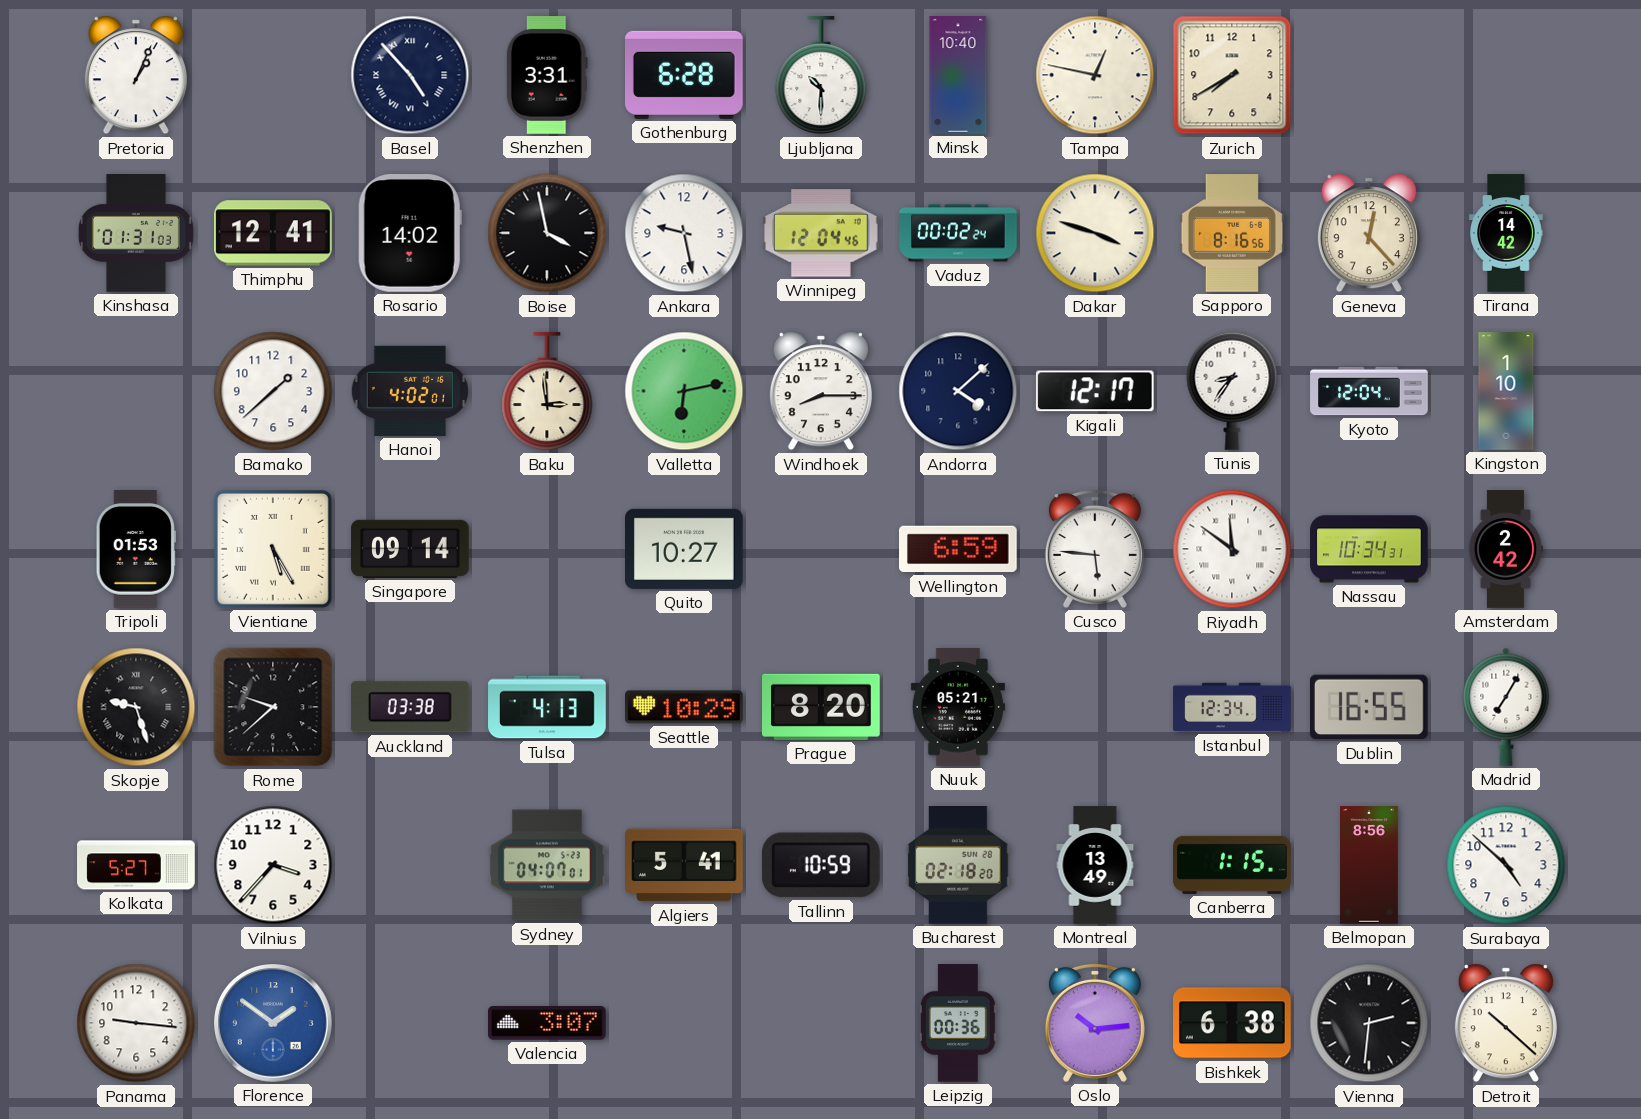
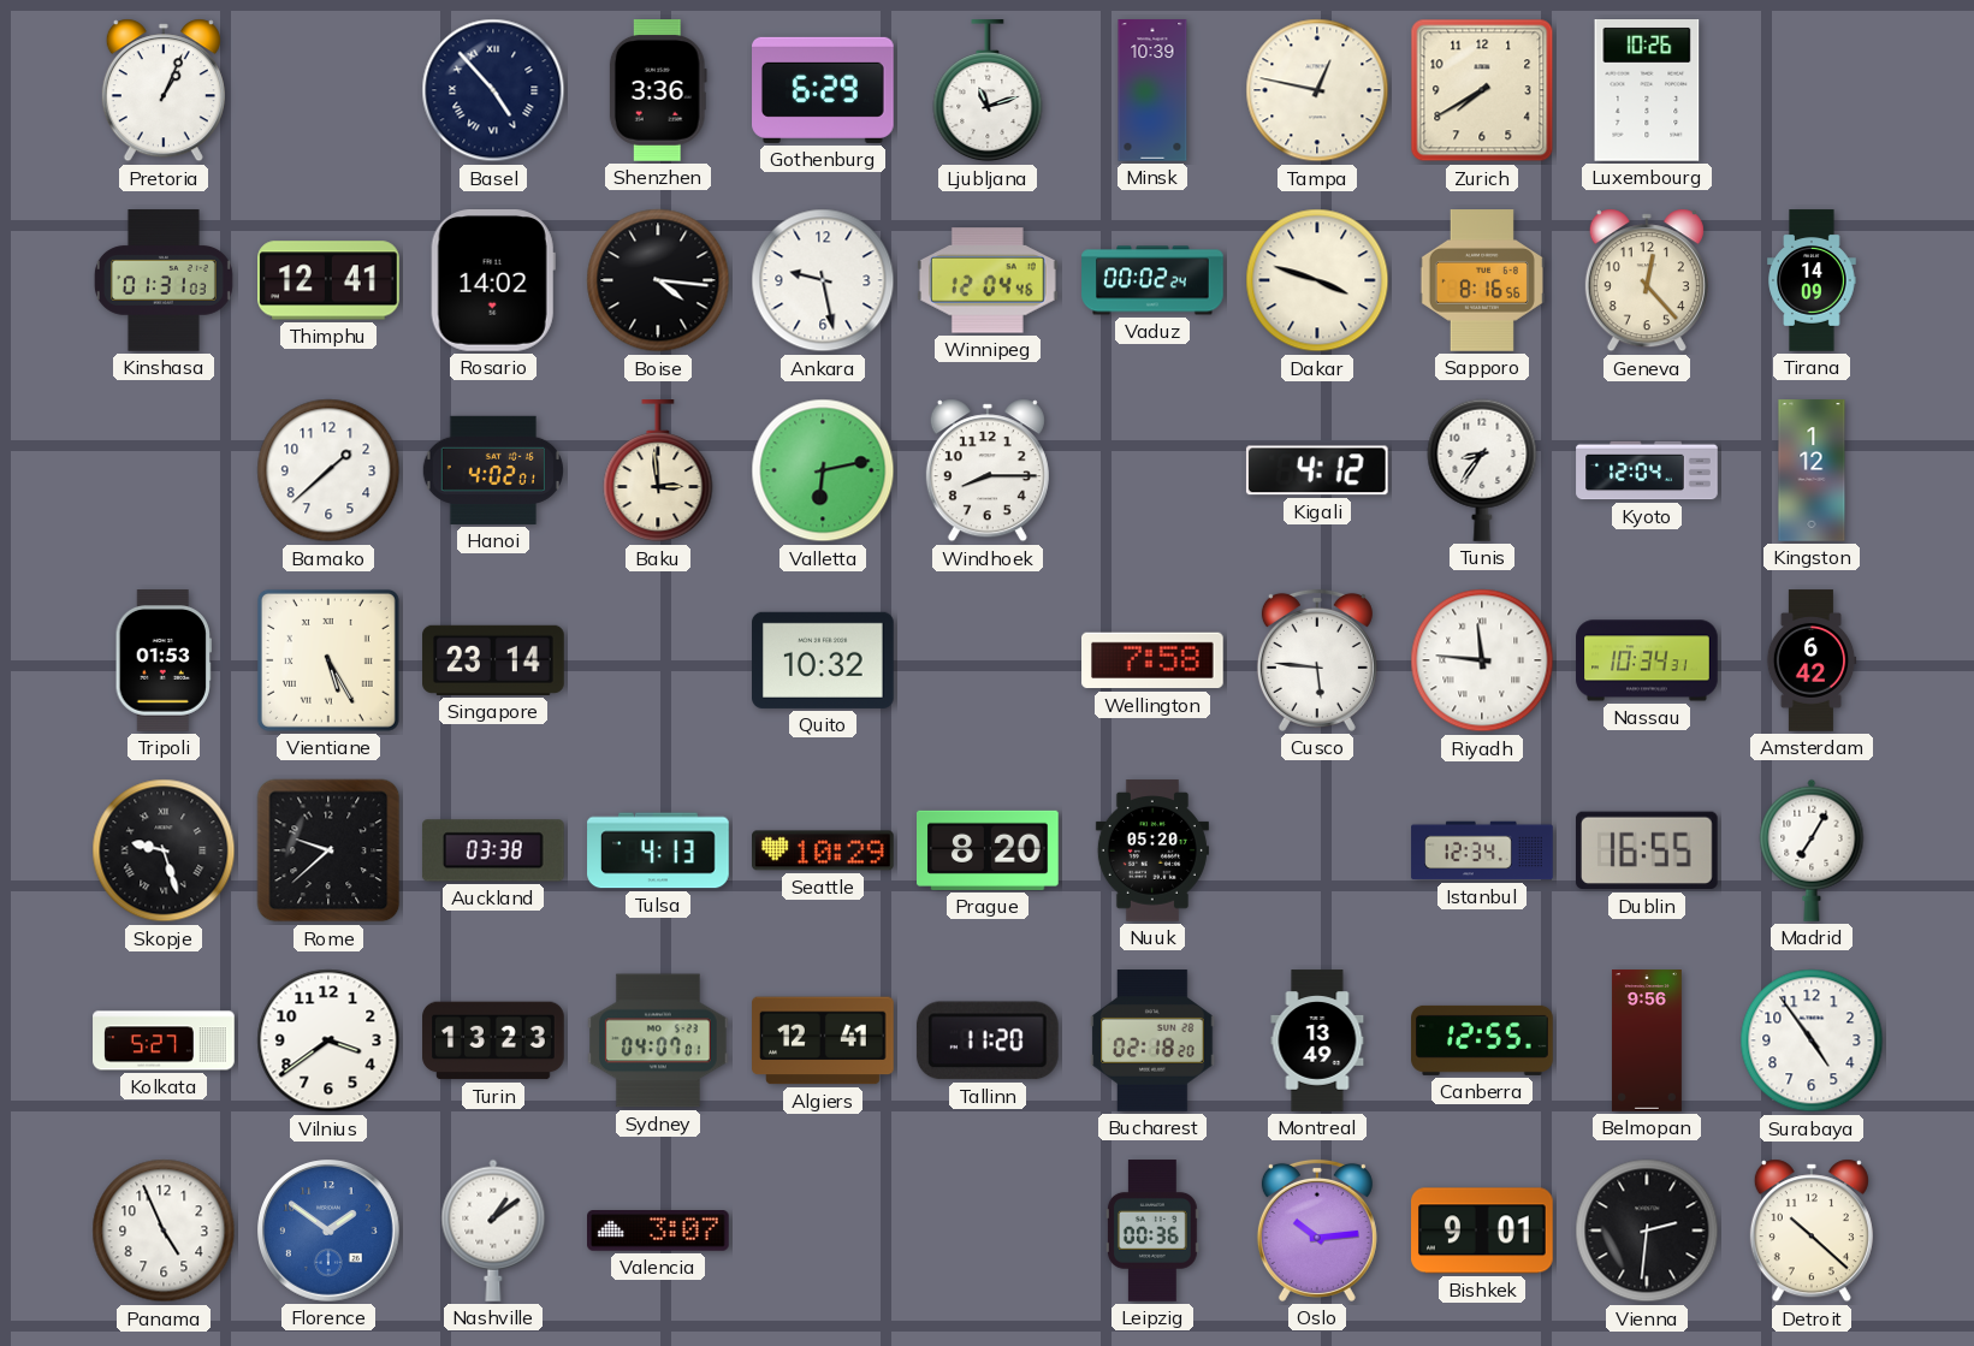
Shenzhen: 3:31 -> 3:36
Gothenburg: 6:28 -> 6:29
Ljubljana: 10:30 -> 11:12
Minsk: 10:40 -> 10:39
Luxembourg: none -> 10:26
Boise: 3:58 -> 4:16
Tirana: 14:42 -> 14:09
Andorra: 4:08 -> none
Kigali: 12:17 -> 4:12
Kingston: 1:10 -> 1:12
Singapore: 09:14 -> 23:14
Quito: 10:27 -> 10:32
Wellington: 6:59 -> 7:58
Riyadh: 11:51 -> 11:46
Amsterdam: 2:42 -> 6:42
Nuuk: 05:21 -> 05:20
Vilnius: 3:37 -> 3:39
Turin: none -> 13:23
Algiers: 5:41 -> 12:41
Tallinn: 10:59 -> 11:20
Canberra: 1:15 -> 12:55
Belmopan: 8:56 -> 9:56
Surabaya: 4:52 -> 4:54
Panama: 9:16 -> 4:56
Nashville: none -> 1:09
Bishkek: 6:38 -> 9:01
